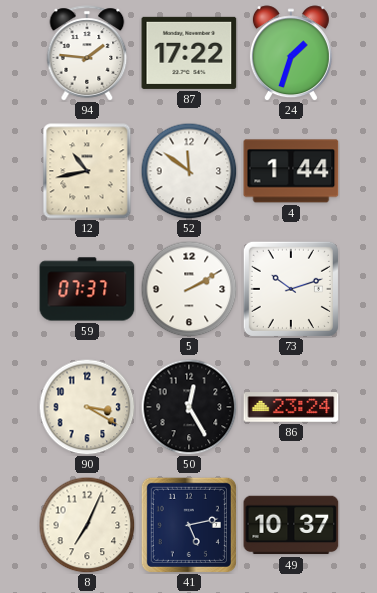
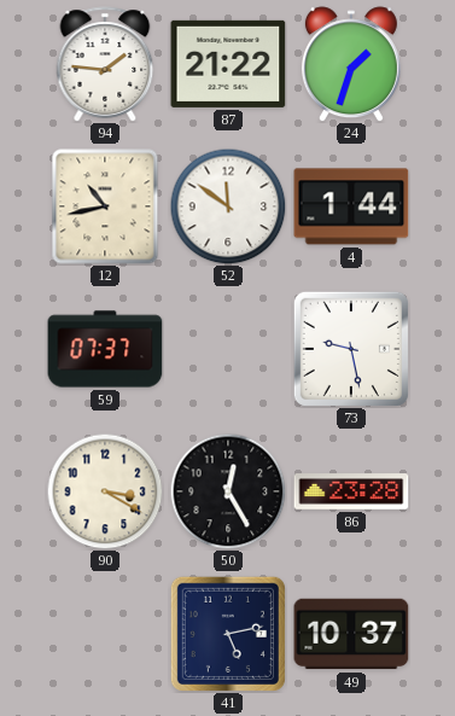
87: 17:22 -> 21:22
5: 2:10 -> none
73: 10:12 -> 9:28
86: 23:24 -> 23:28
8: 7:04 -> none
